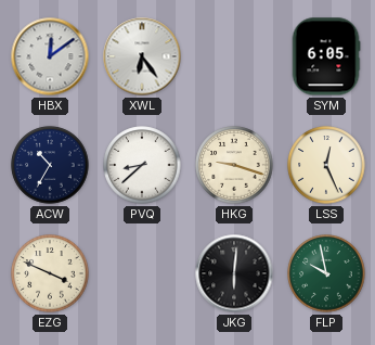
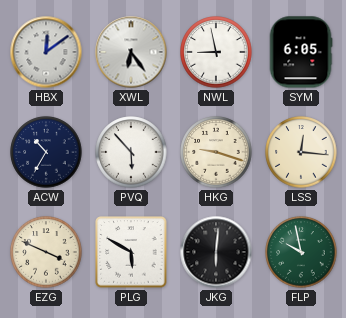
NWL: none -> 8:58
PVQ: 8:38 -> 5:53
LSS: 12:26 -> 12:16
PLG: none -> 5:50
